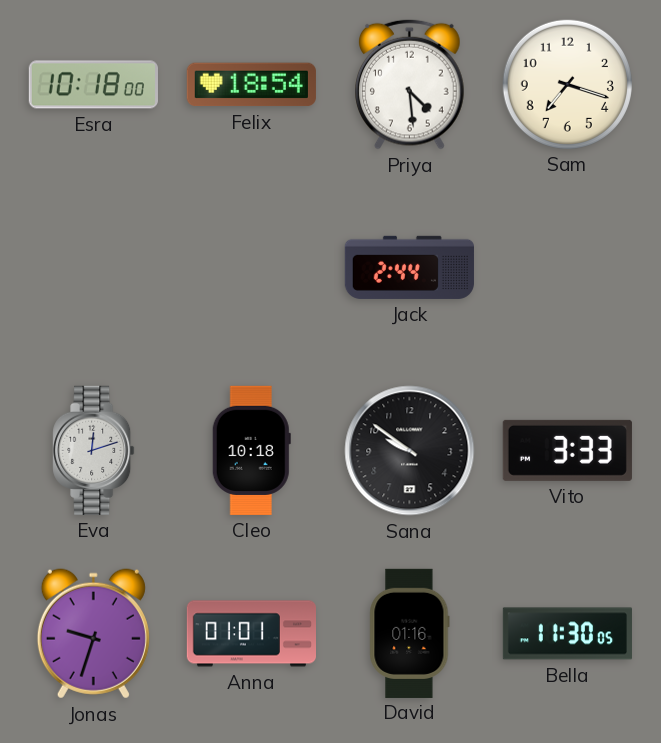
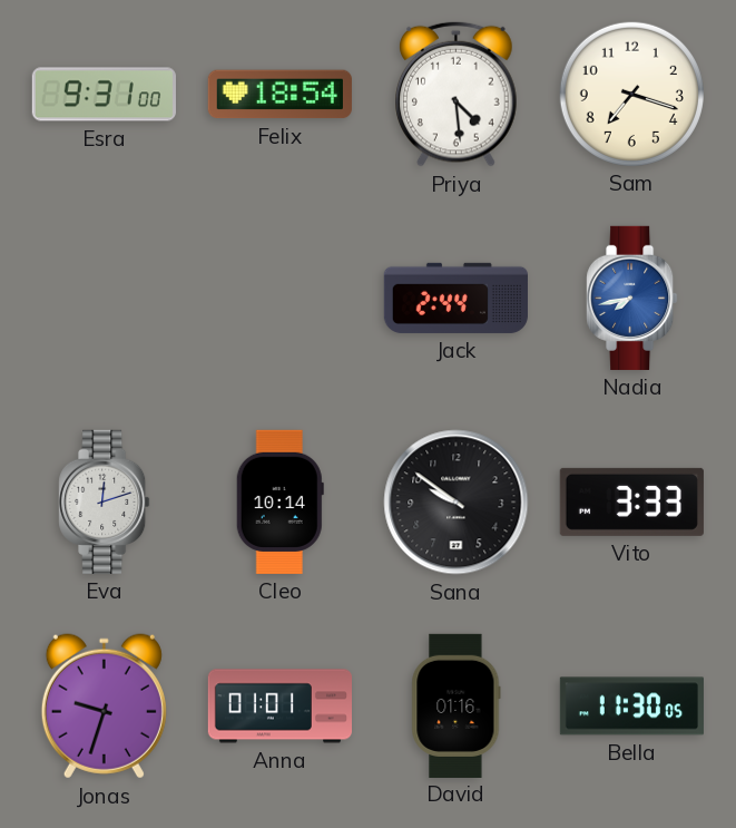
Esra: 10:18 -> 9:31
Nadia: none -> 7:43
Cleo: 10:18 -> 10:14
